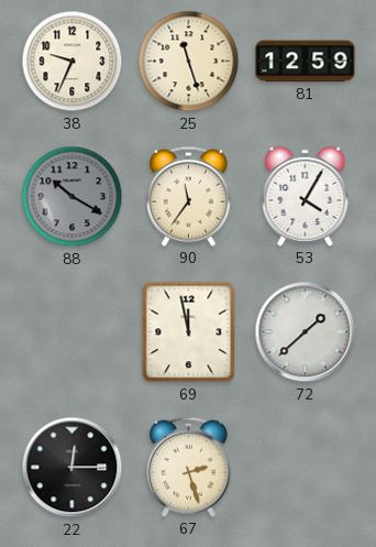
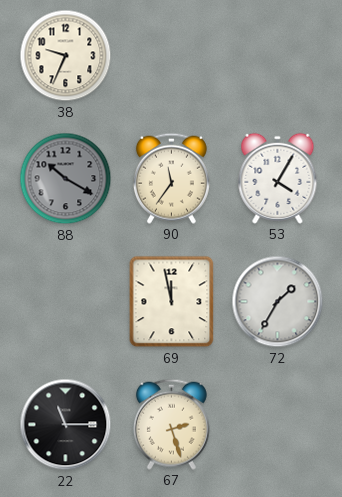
25: 11:27 -> none
81: 12:59 -> none
72: 1:38 -> 1:35
22: 12:15 -> 11:15
